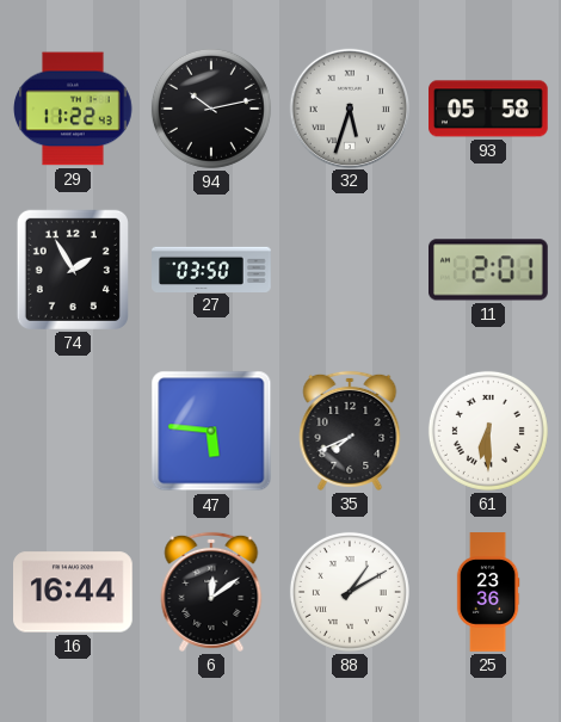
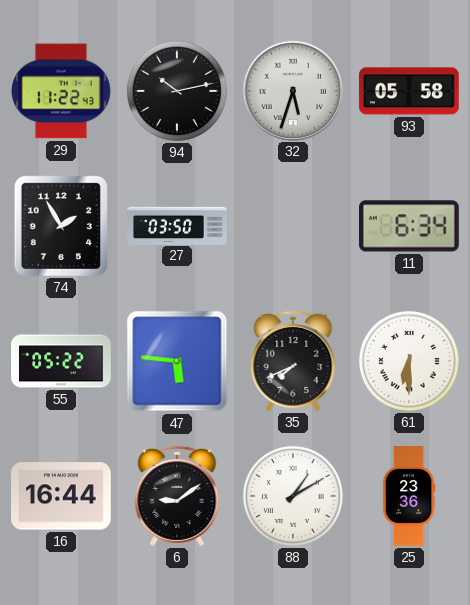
11: 2:01 -> 6:34
55: none -> 05:22
6: 12:09 -> 9:09
